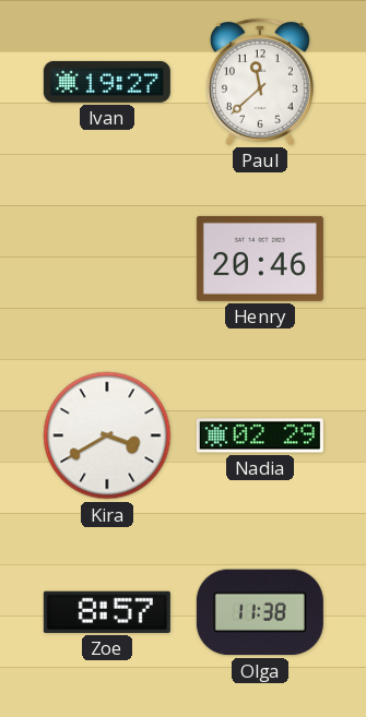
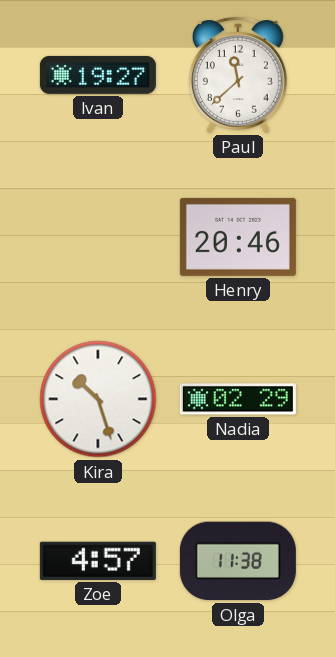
Kira: 3:40 -> 10:27
Zoe: 8:57 -> 4:57
